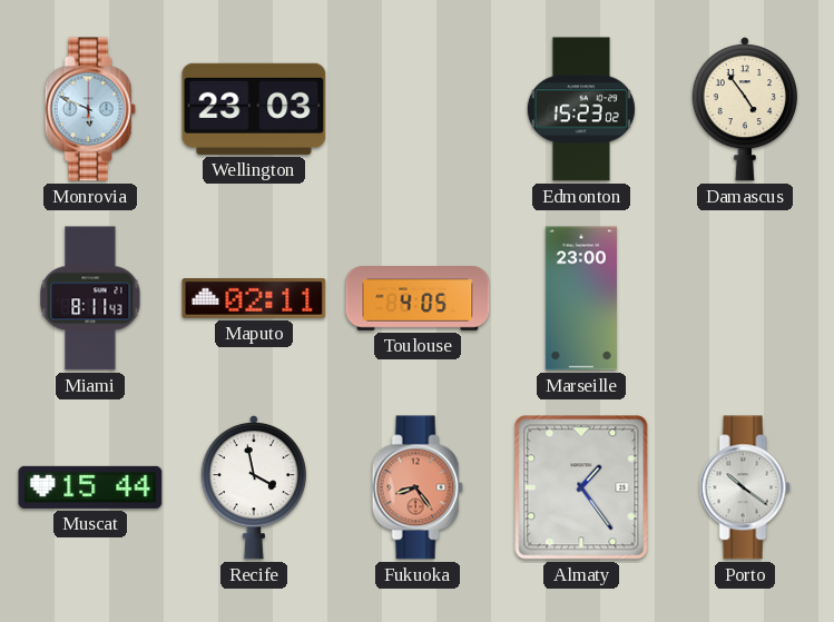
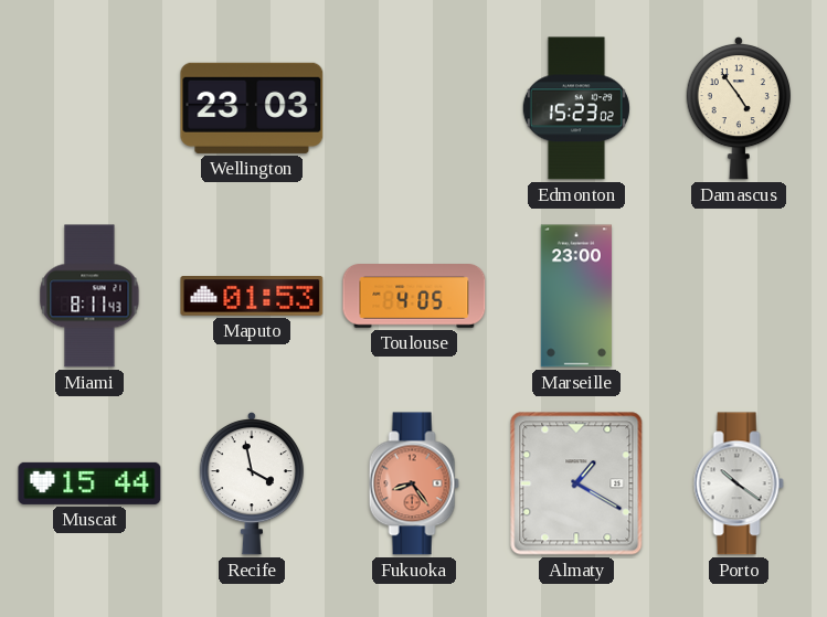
Monrovia: 5:49 -> none
Maputo: 02:11 -> 01:53
Almaty: 1:24 -> 1:20
